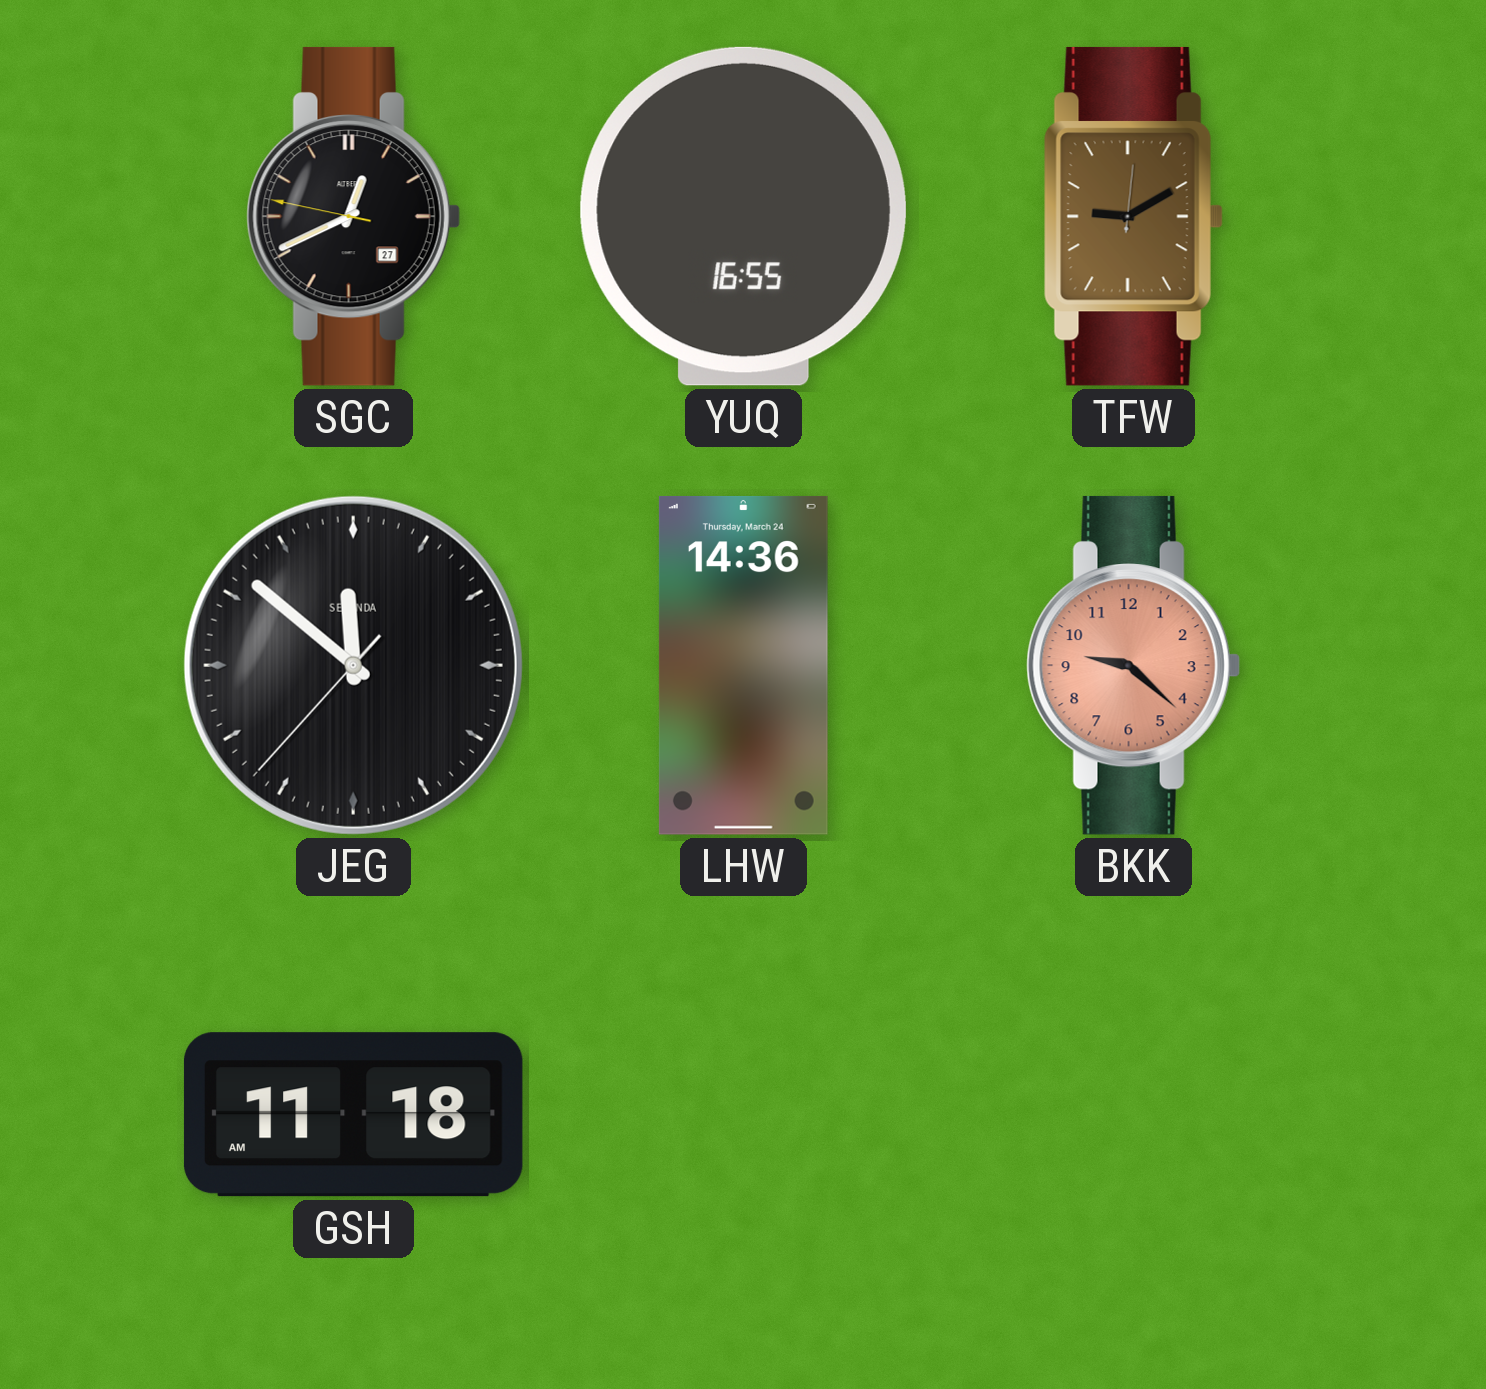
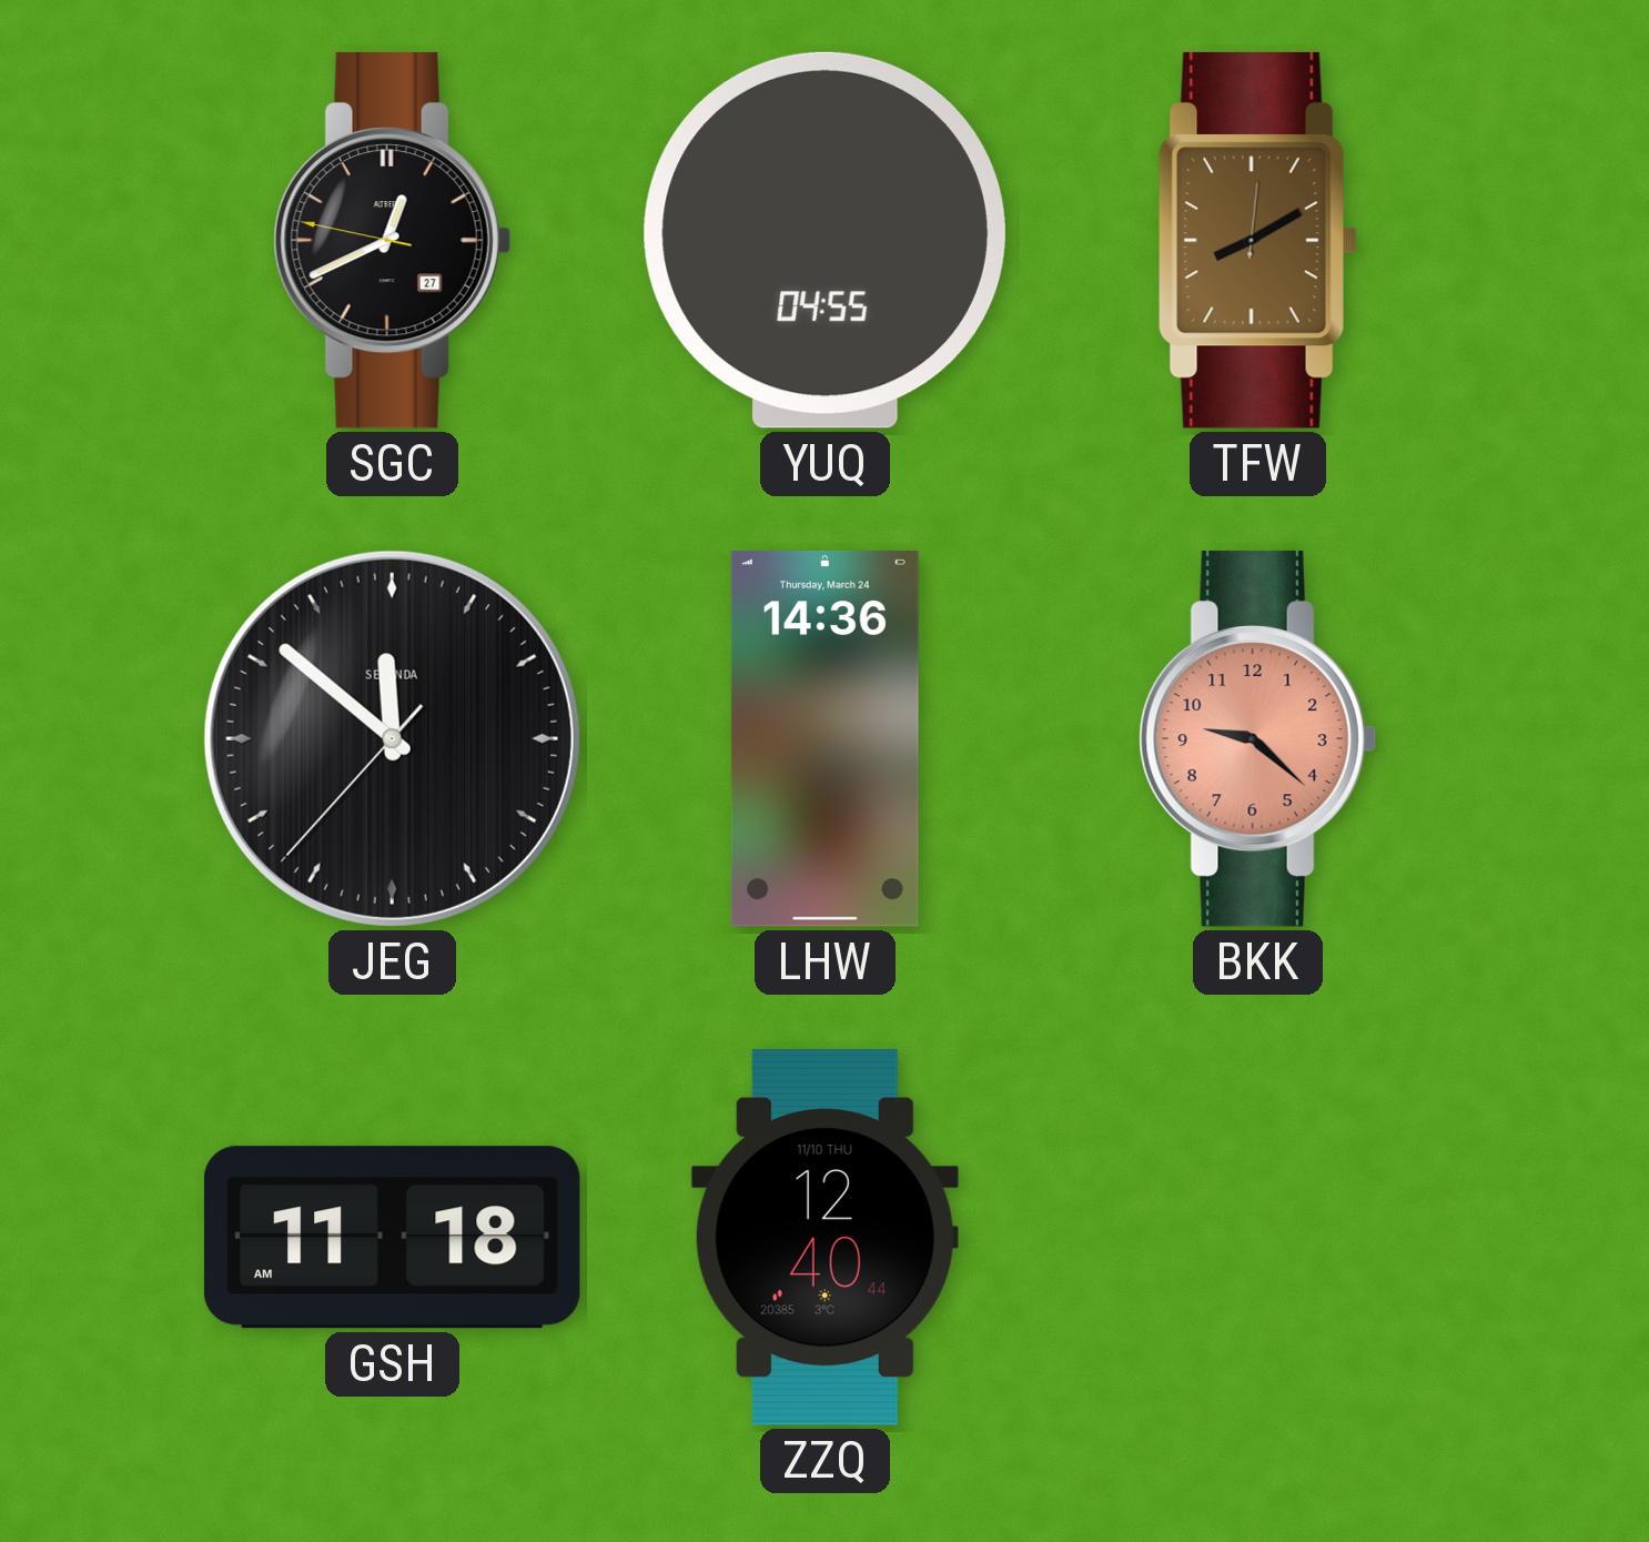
YUQ: 16:55 -> 04:55
TFW: 9:10 -> 8:10
ZZQ: none -> 12:40
